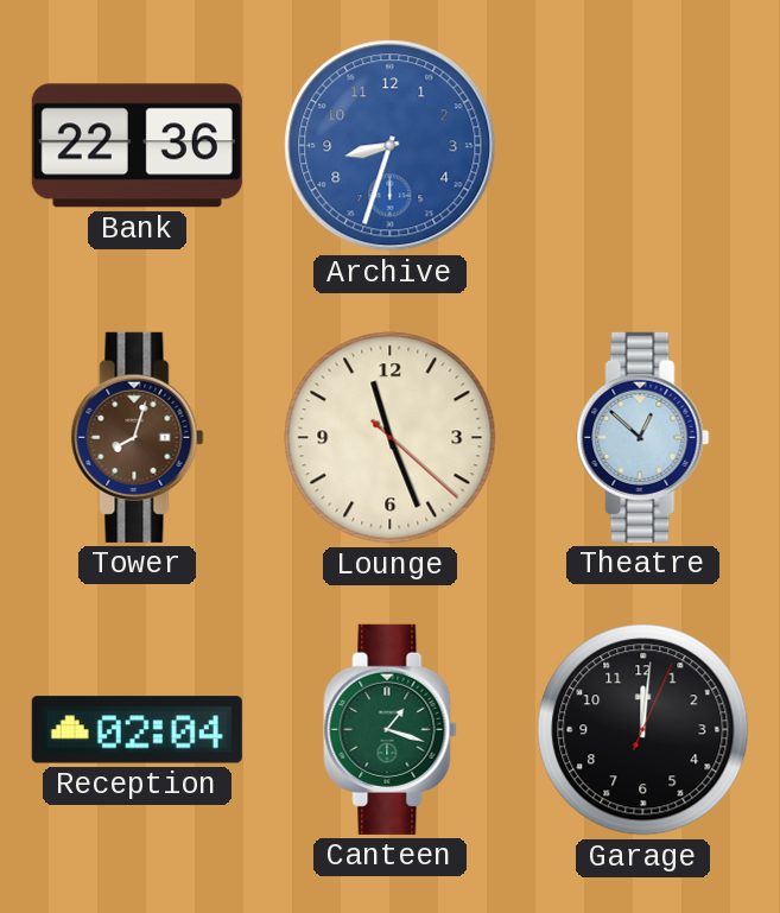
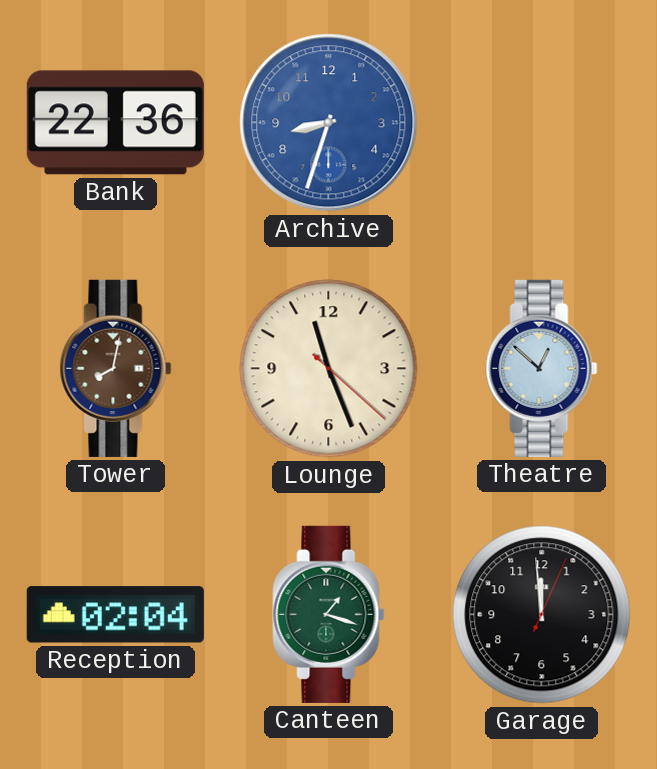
Tower: 8:03 -> 8:02
Garage: 12:01 -> 11:59
